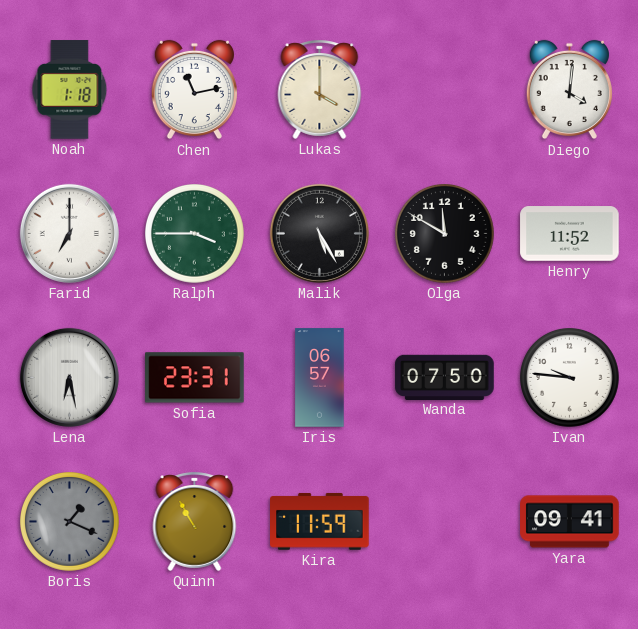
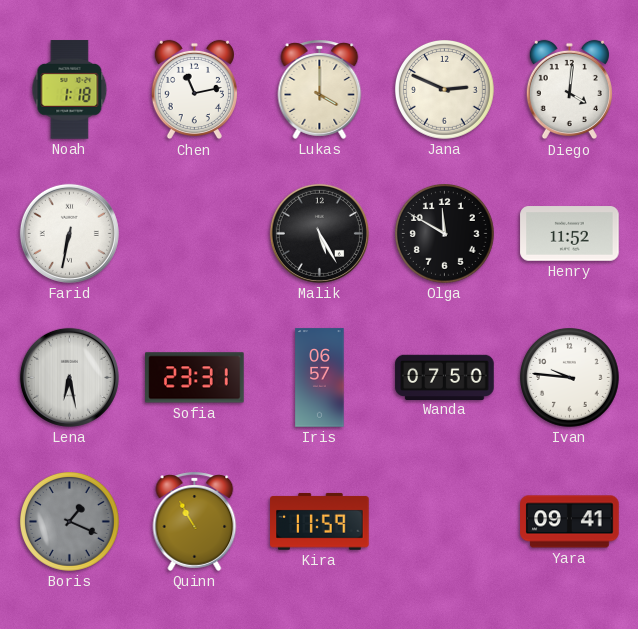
Jana: none -> 2:49
Farid: 7:00 -> 6:32
Ralph: 3:45 -> none
